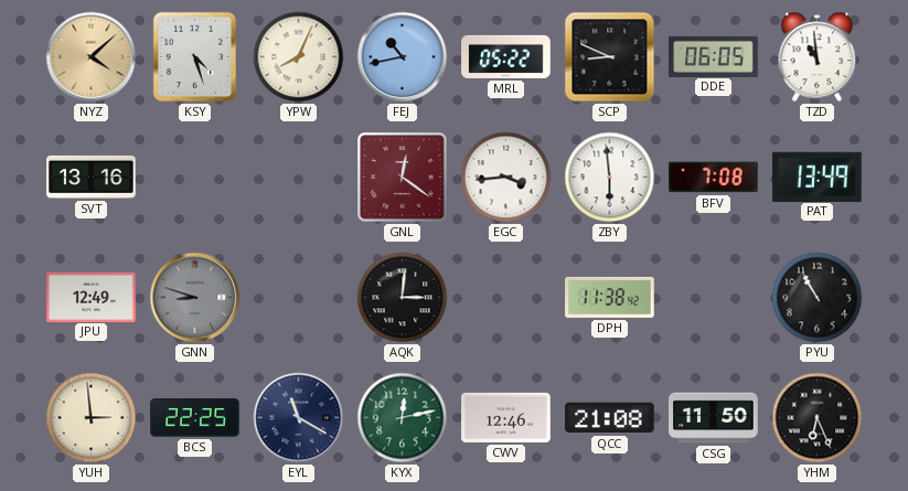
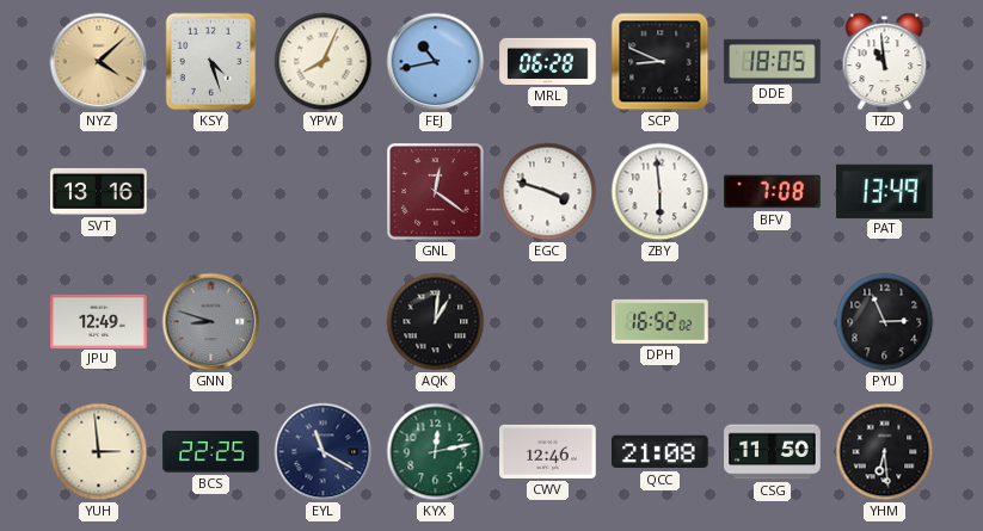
MRL: 05:22 -> 06:28
DDE: 06:05 -> 18:05
EGC: 3:44 -> 3:48
AQK: 3:01 -> 1:01
DPH: 11:38 -> 16:52
PYU: 10:55 -> 2:56
YHM: 6:26 -> 6:29
